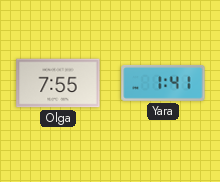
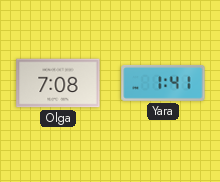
Olga: 7:55 -> 7:08
